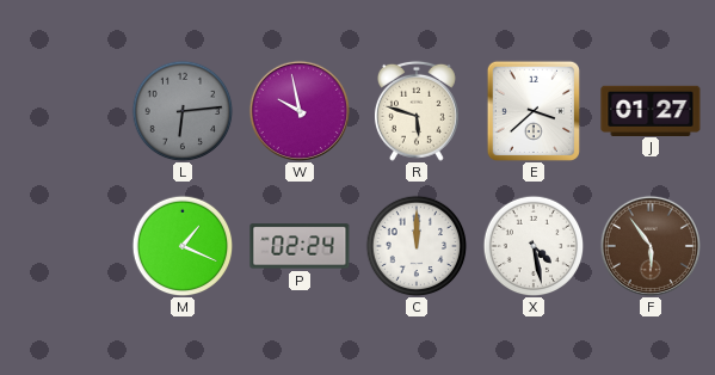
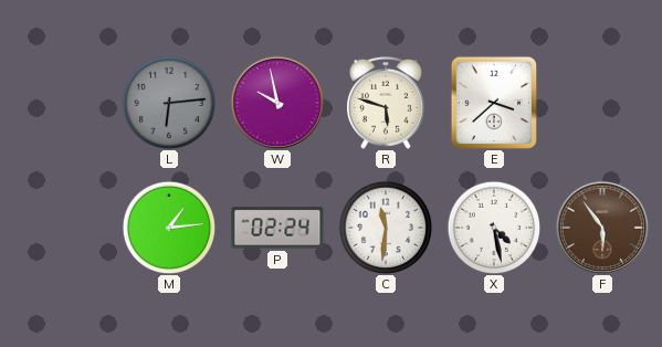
J: 01:27 -> none
M: 1:19 -> 1:14
C: 12:00 -> 11:31
